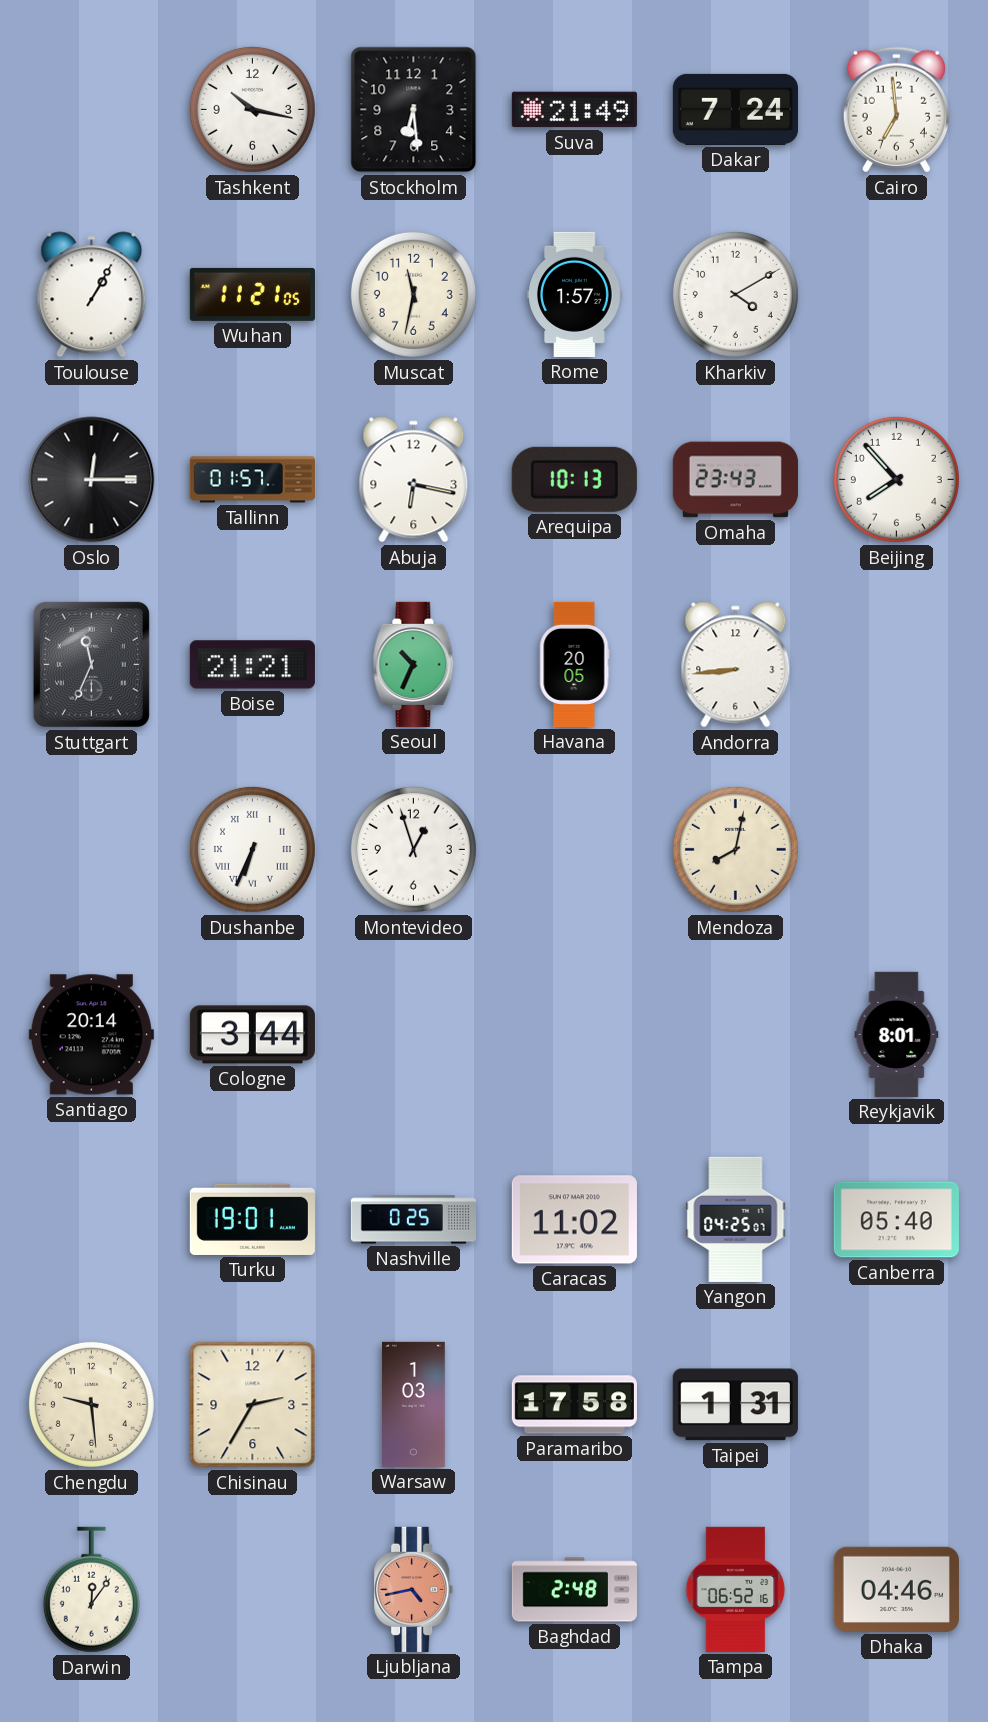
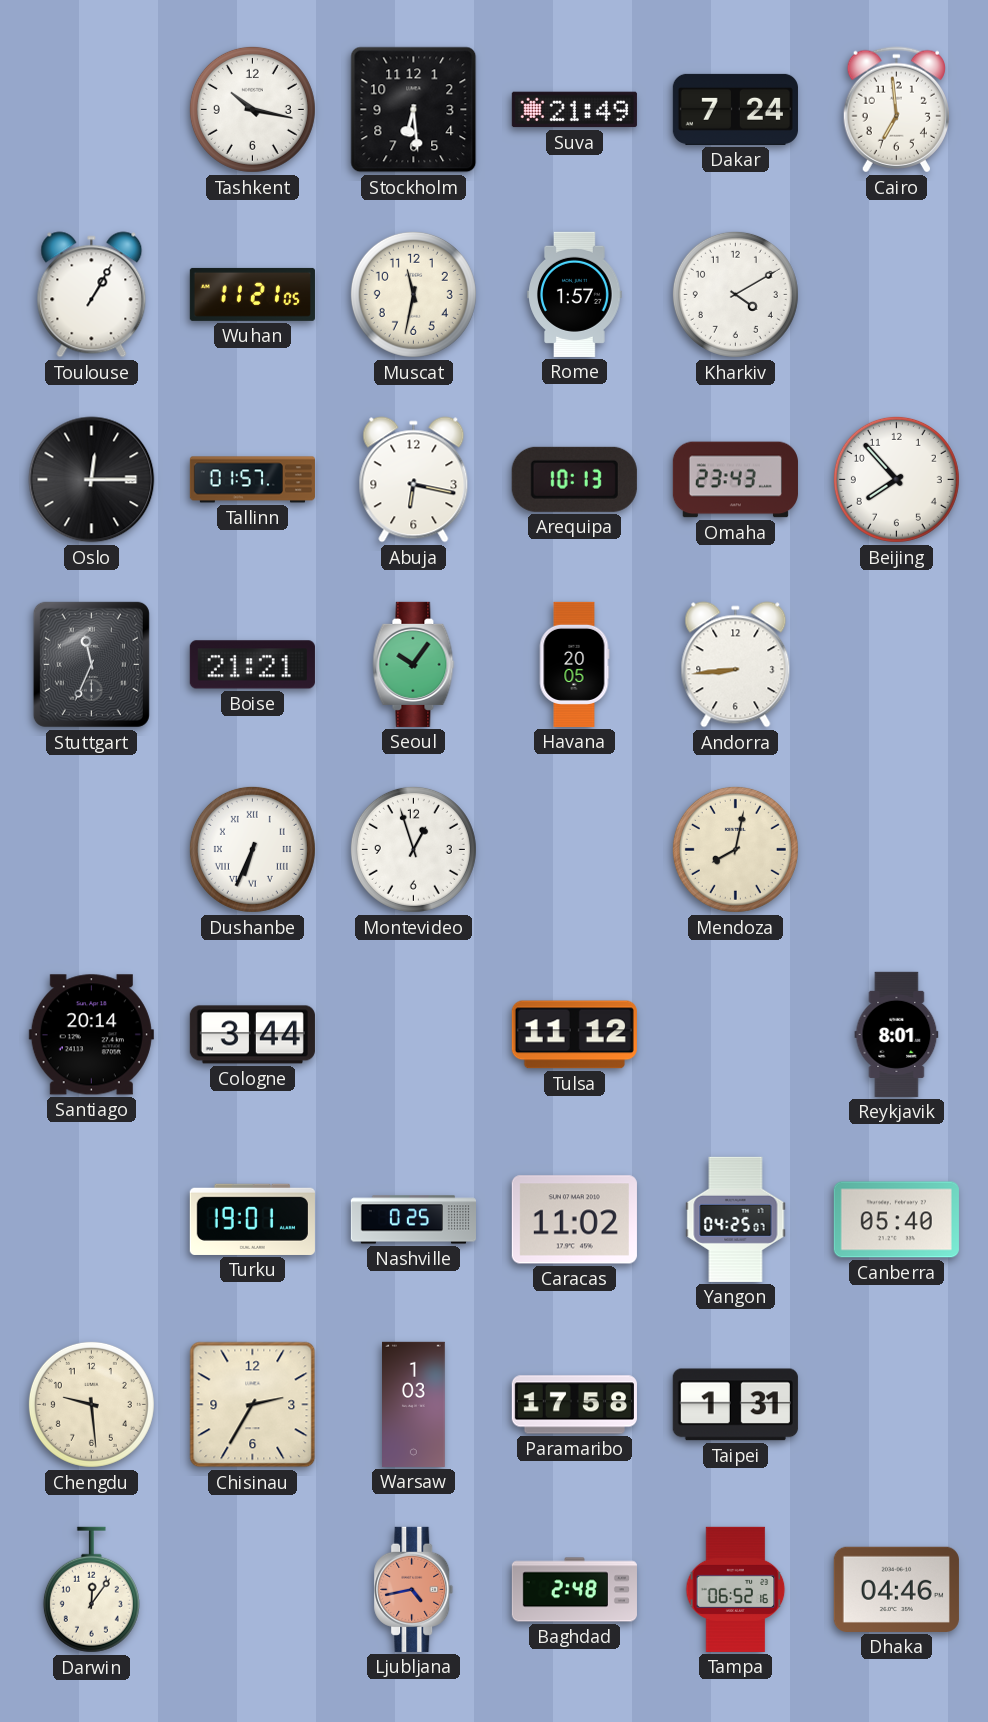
Seoul: 10:34 -> 10:06
Tulsa: none -> 11:12
